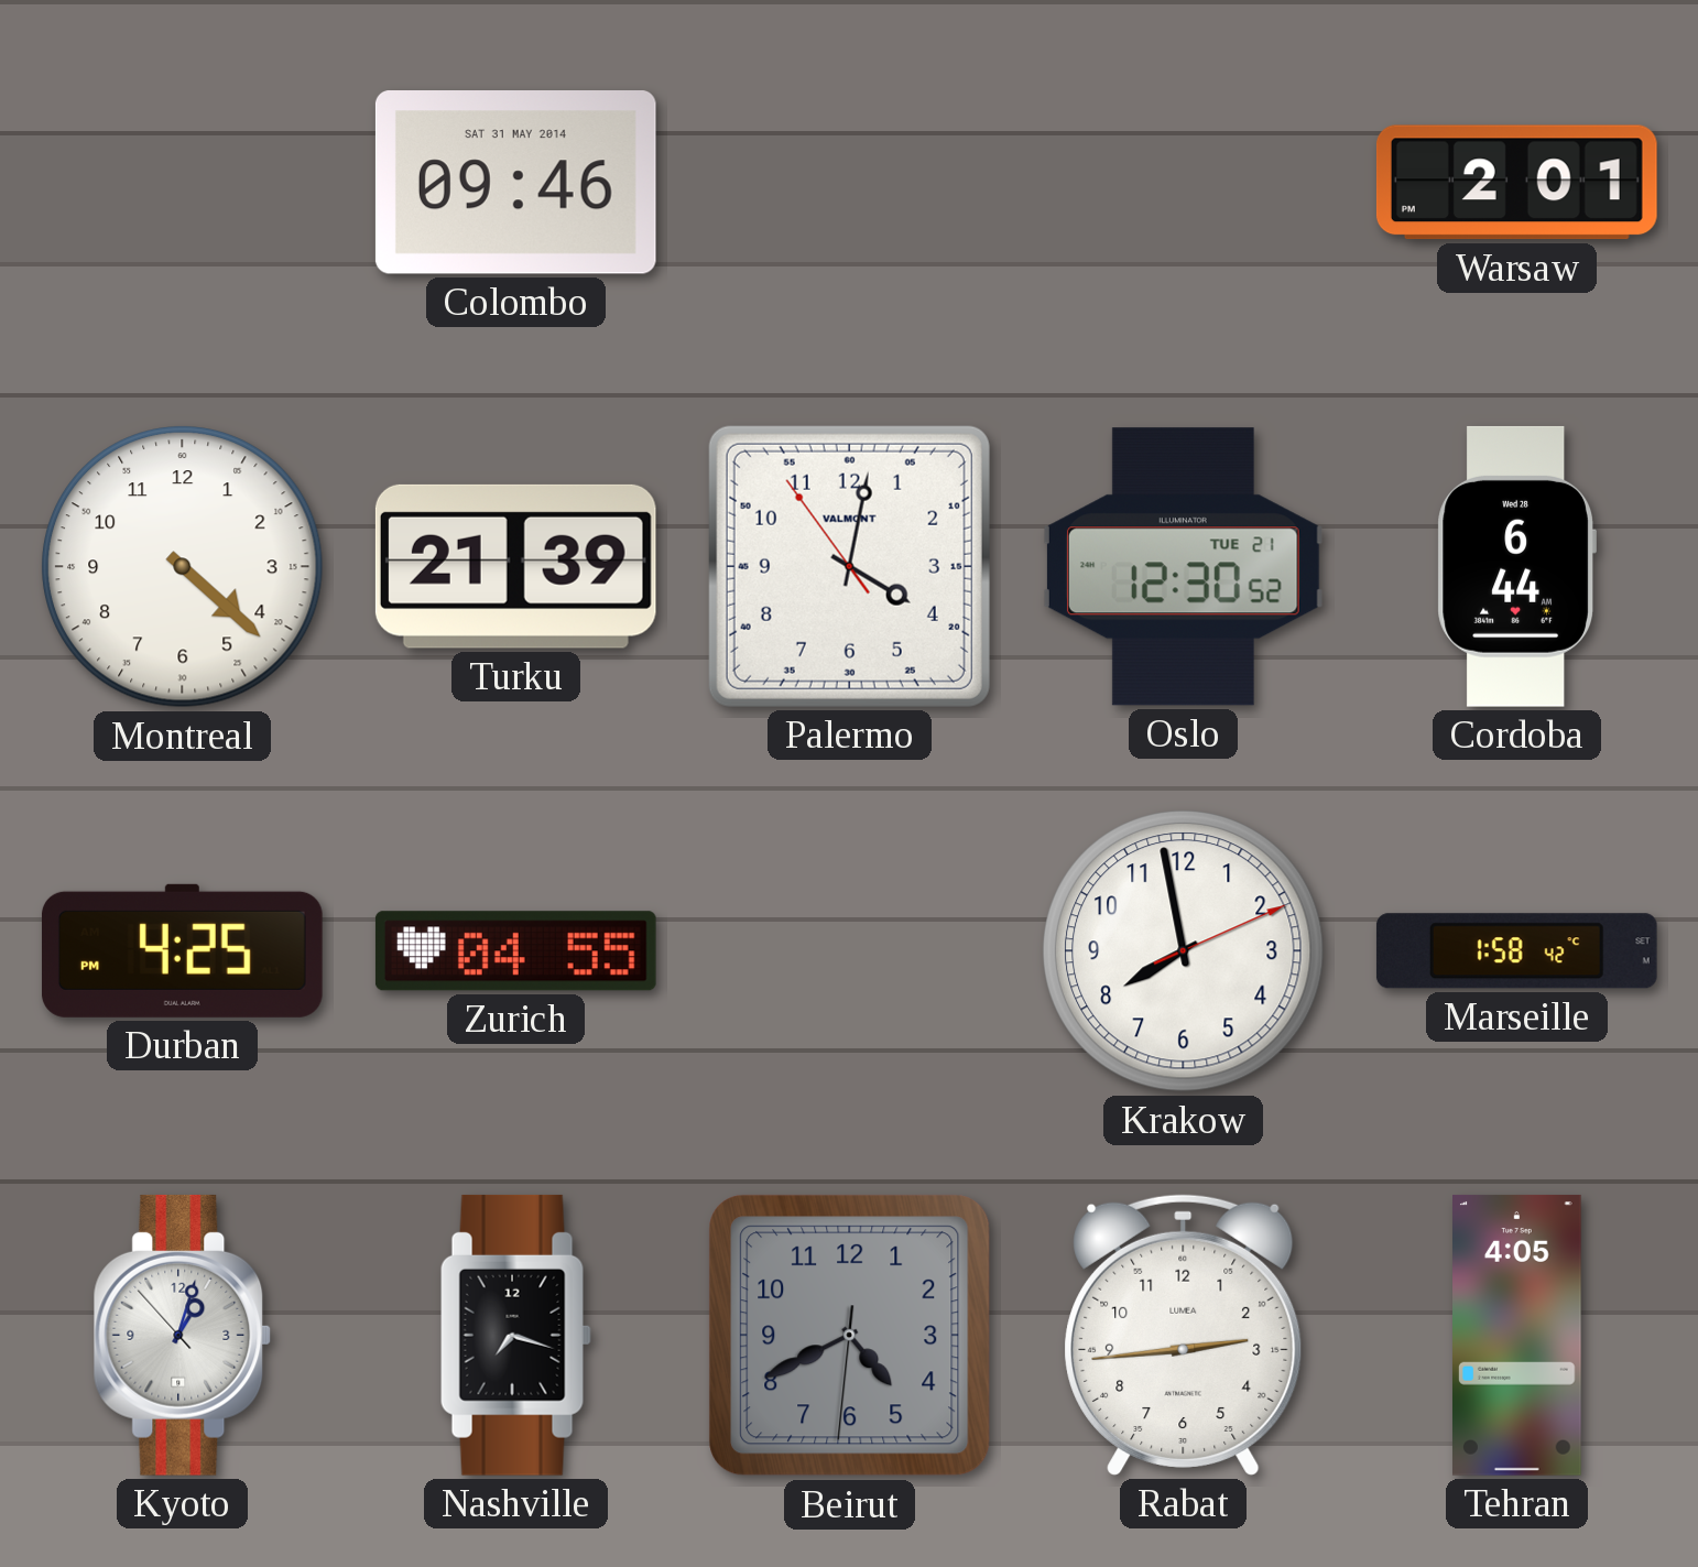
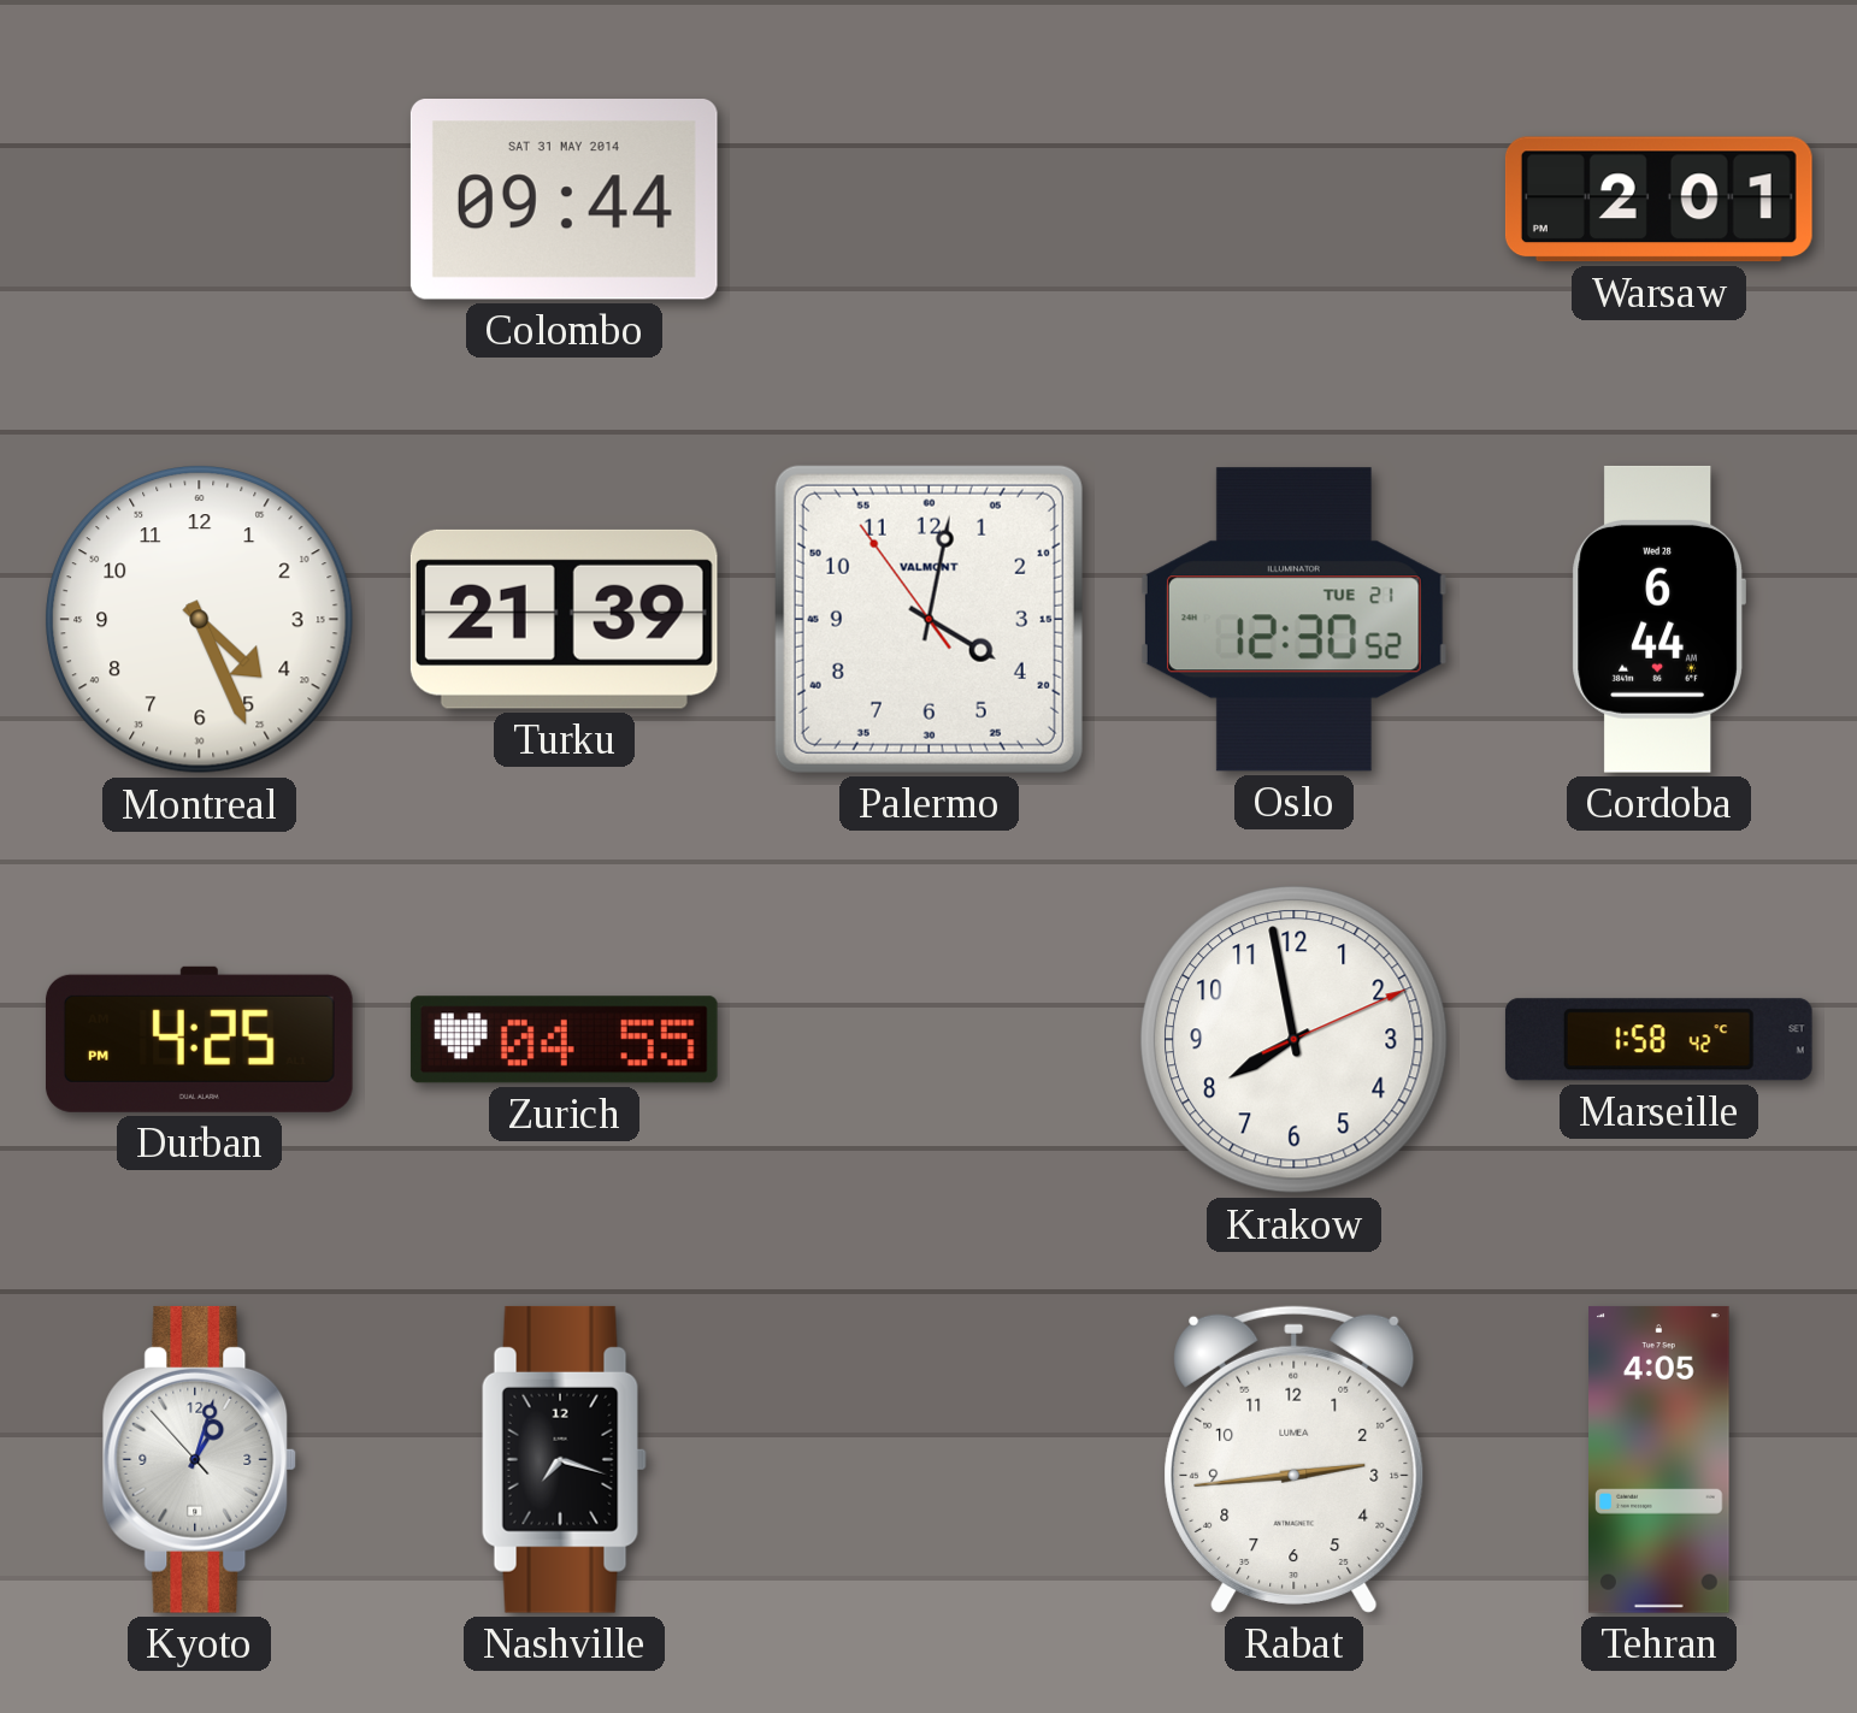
Colombo: 09:46 -> 09:44
Montreal: 4:22 -> 4:26
Beirut: 4:40 -> none
